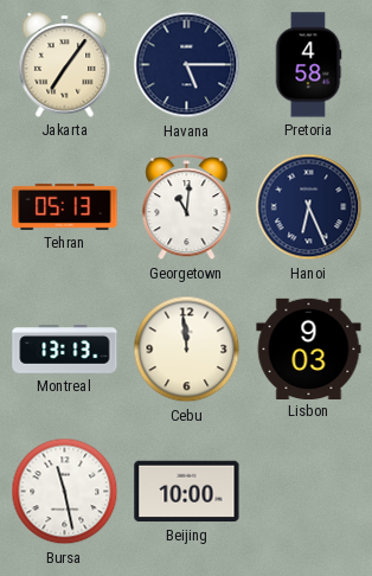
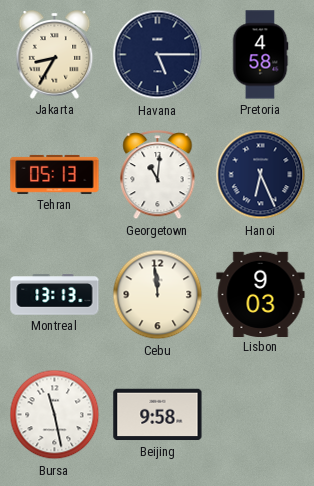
Jakarta: 7:06 -> 8:35
Beijing: 10:00 -> 9:58
